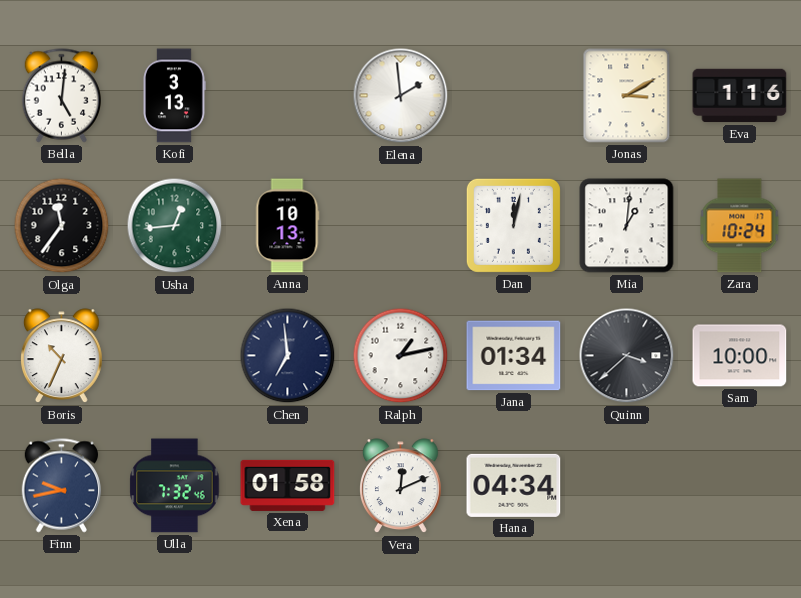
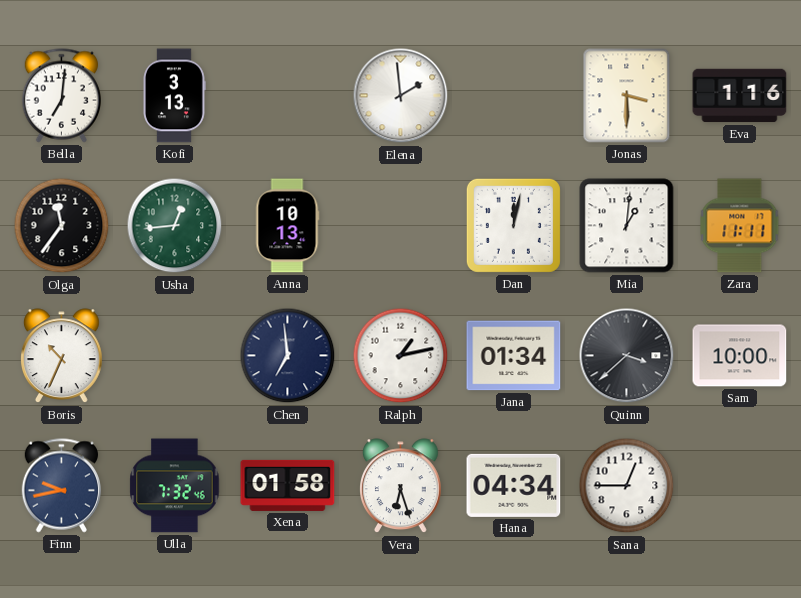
Bella: 5:01 -> 7:01
Jonas: 3:10 -> 3:30
Zara: 10:24 -> 11:11
Vera: 12:11 -> 6:27
Sana: none -> 12:45
